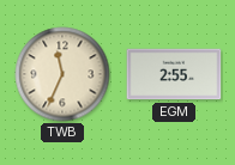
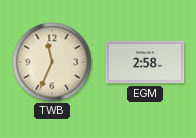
EGM: 2:55 -> 2:58
